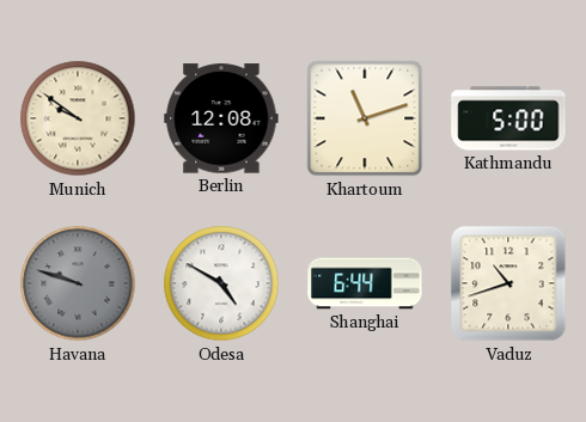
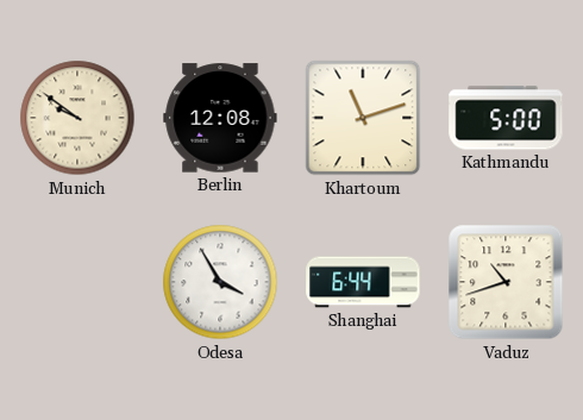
Havana: 9:48 -> none
Odesa: 4:50 -> 3:55
